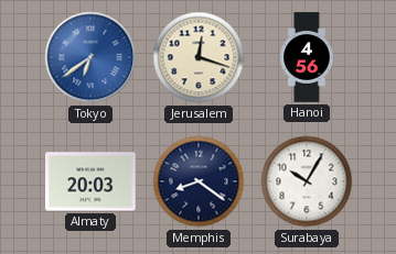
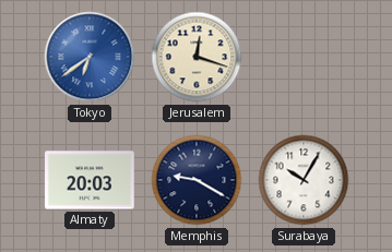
Hanoi: 4:56 -> none
Memphis: 8:21 -> 9:20
